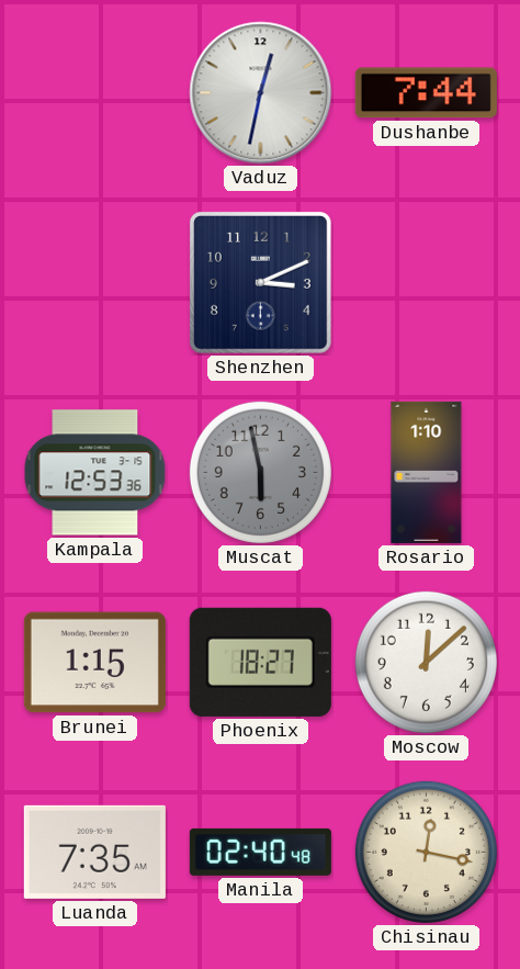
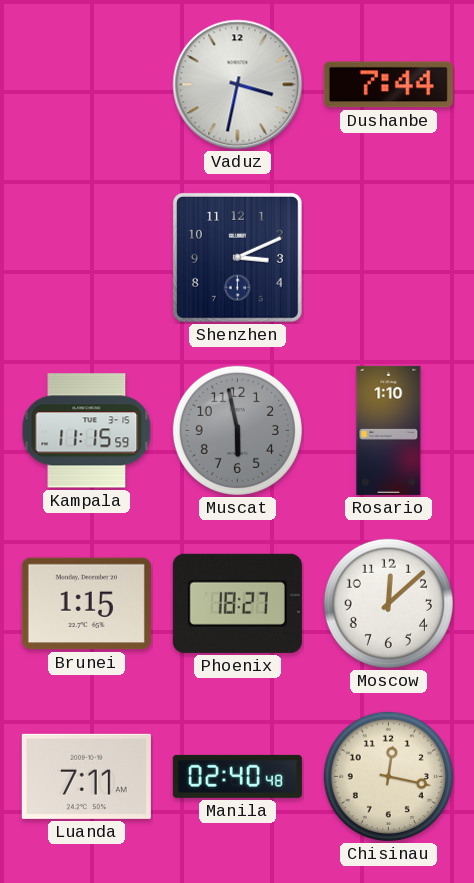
Vaduz: 12:32 -> 3:32
Kampala: 12:53 -> 11:15
Luanda: 7:35 -> 7:11
